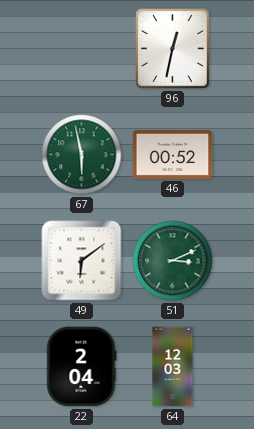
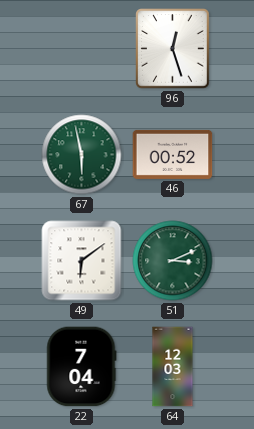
96: 12:32 -> 12:27
22: 2:04 -> 7:04
